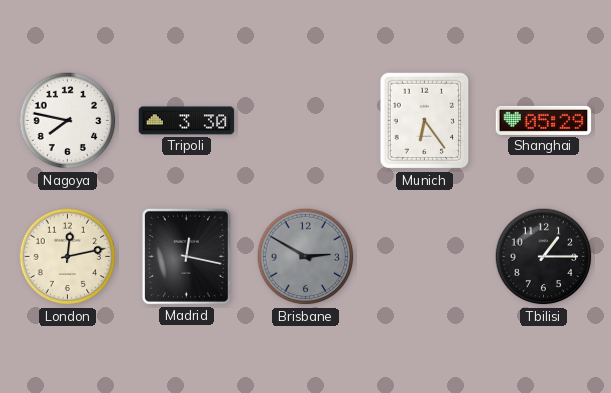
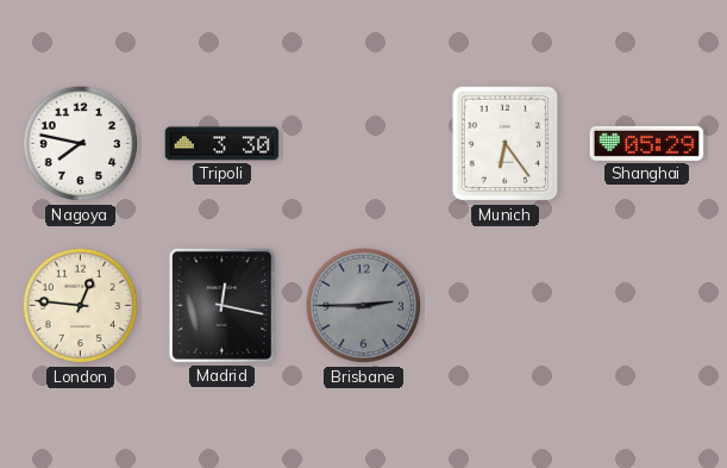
London: 12:13 -> 12:46
Brisbane: 2:50 -> 2:45
Tbilisi: 1:15 -> none
